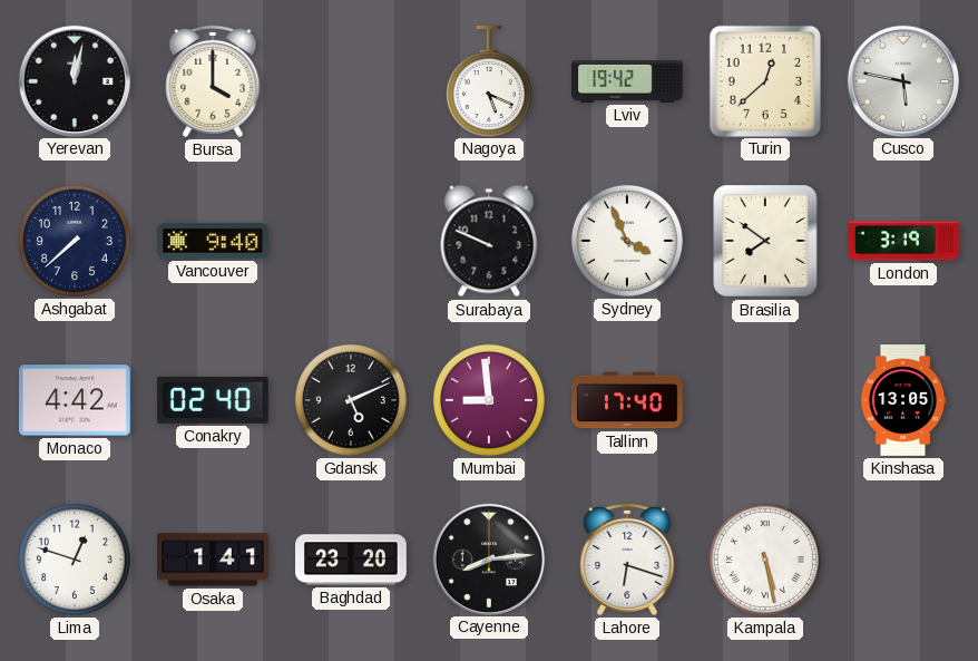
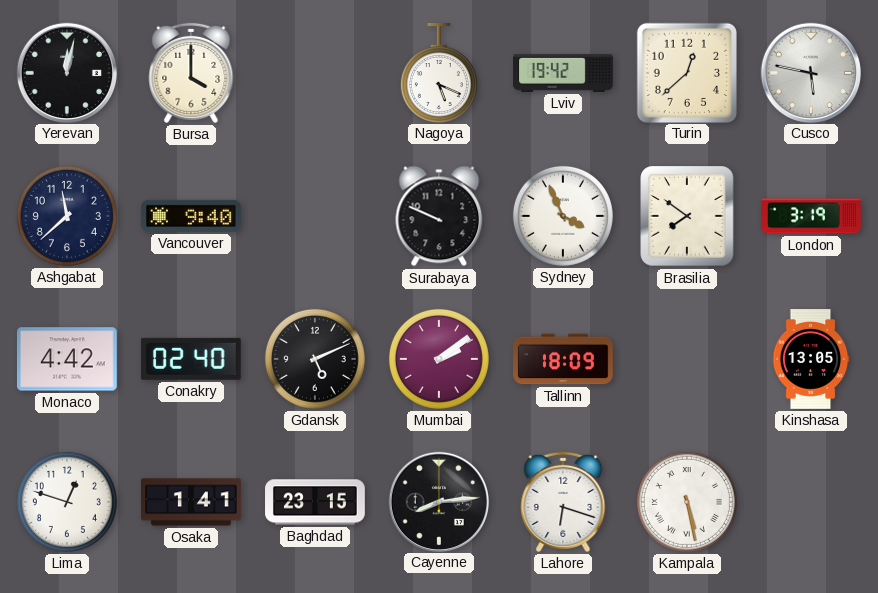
Ashgabat: 7:38 -> 11:38
Mumbai: 8:59 -> 2:09
Tallinn: 17:40 -> 18:09
Baghdad: 23:20 -> 23:15
